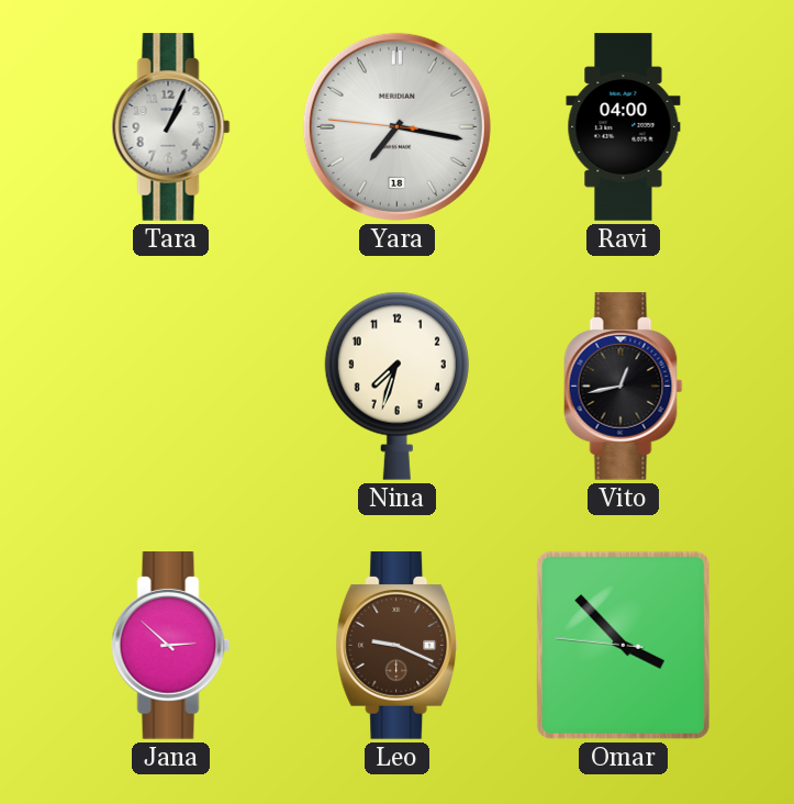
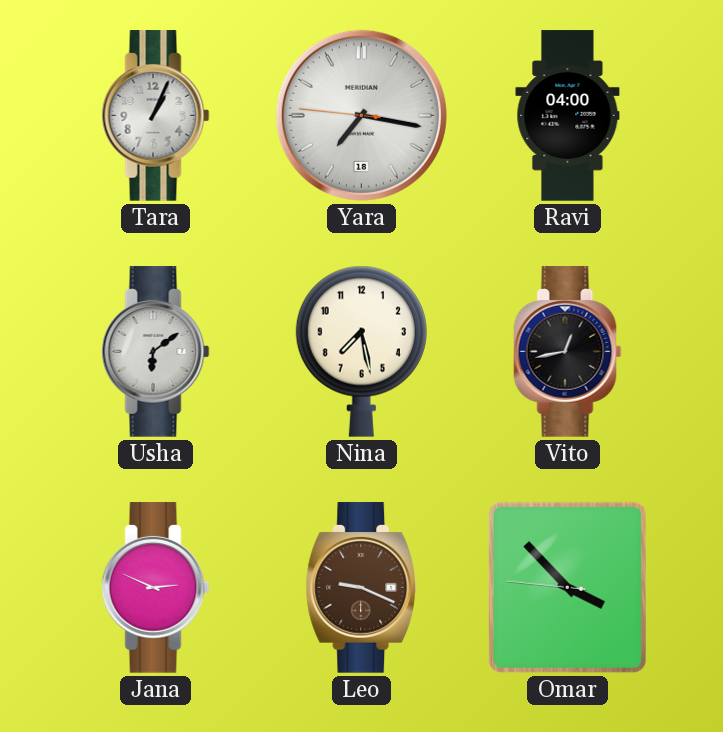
Usha: none -> 6:09
Nina: 7:33 -> 7:28
Jana: 2:52 -> 2:49
